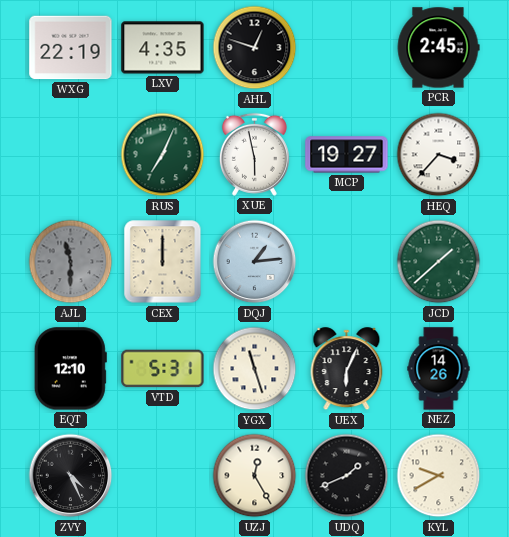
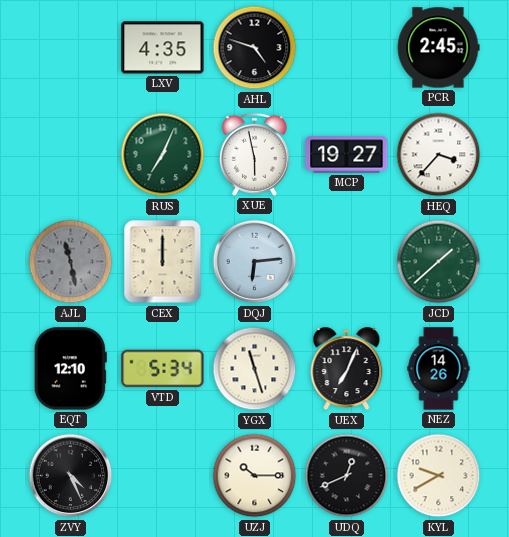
WXG: 22:19 -> none
AHL: 12:48 -> 4:48
AJL: 11:30 -> 11:28
DQJ: 1:14 -> 6:14
VTD: 5:31 -> 5:34
UEX: 6:04 -> 7:04
UZJ: 12:25 -> 10:15
UDQ: 1:41 -> 12:41
